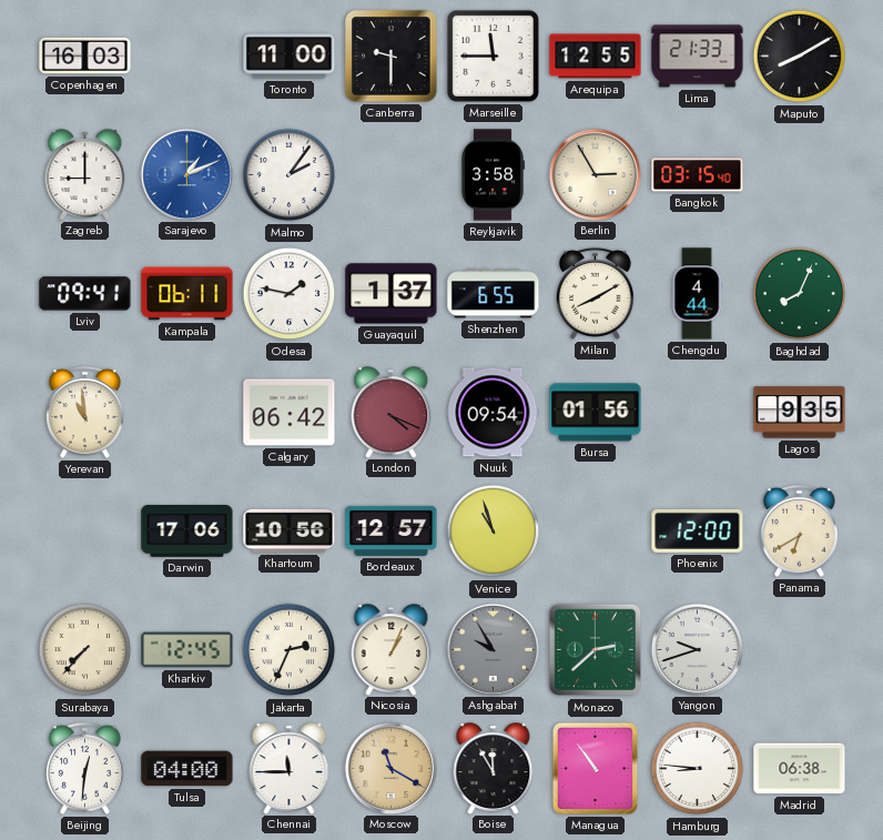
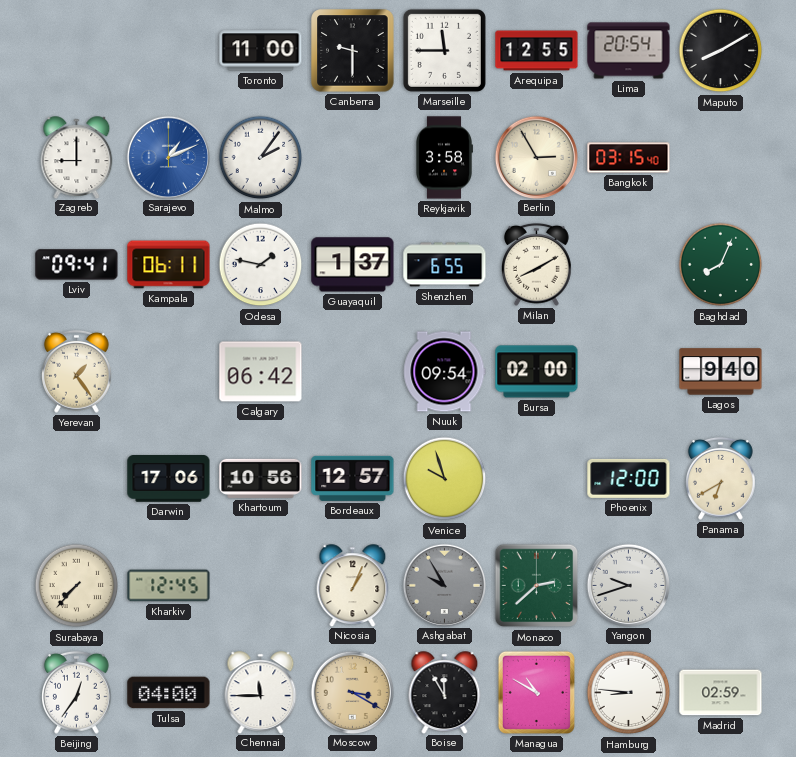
Copenhagen: 16:03 -> none
Lima: 21:33 -> 20:54
Chengdu: 4:44 -> none
Yerevan: 10:59 -> 1:24
London: 4:19 -> none
Bursa: 01:56 -> 02:00
Lagos: 9:35 -> 9:40
Venice: 10:57 -> 9:57
Jakarta: 2:34 -> none
Beijing: 12:31 -> 12:36
Moscow: 11:20 -> 3:20
Managua: 10:54 -> 10:50
Madrid: 06:38 -> 02:59
